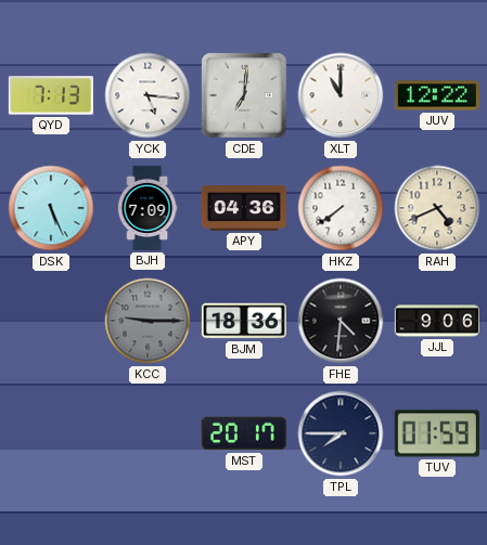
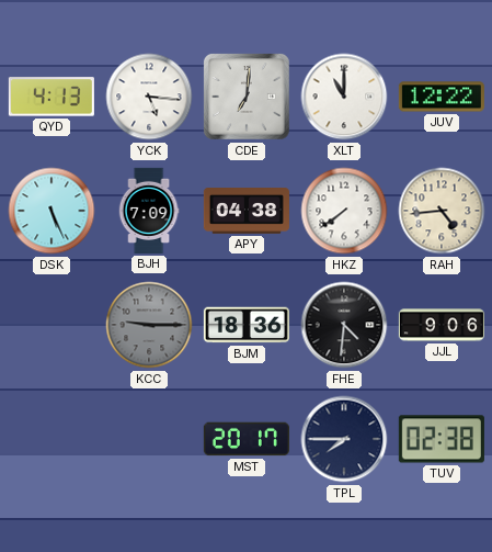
QYD: 7:13 -> 4:13
APY: 04:36 -> 04:38
RAH: 4:41 -> 4:44
TUV: 01:59 -> 02:38
